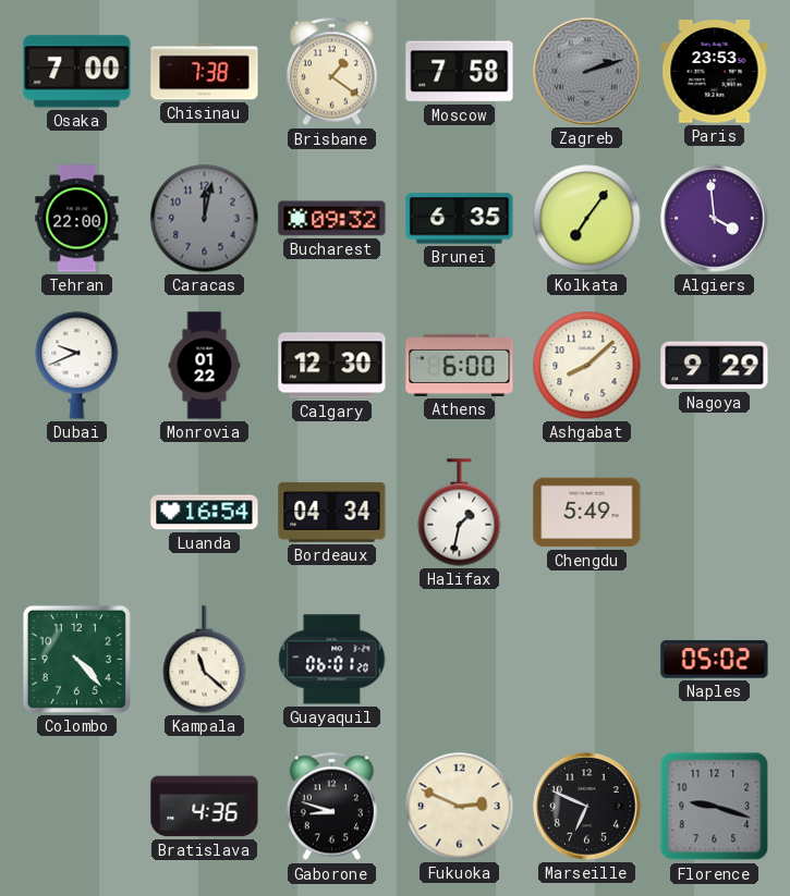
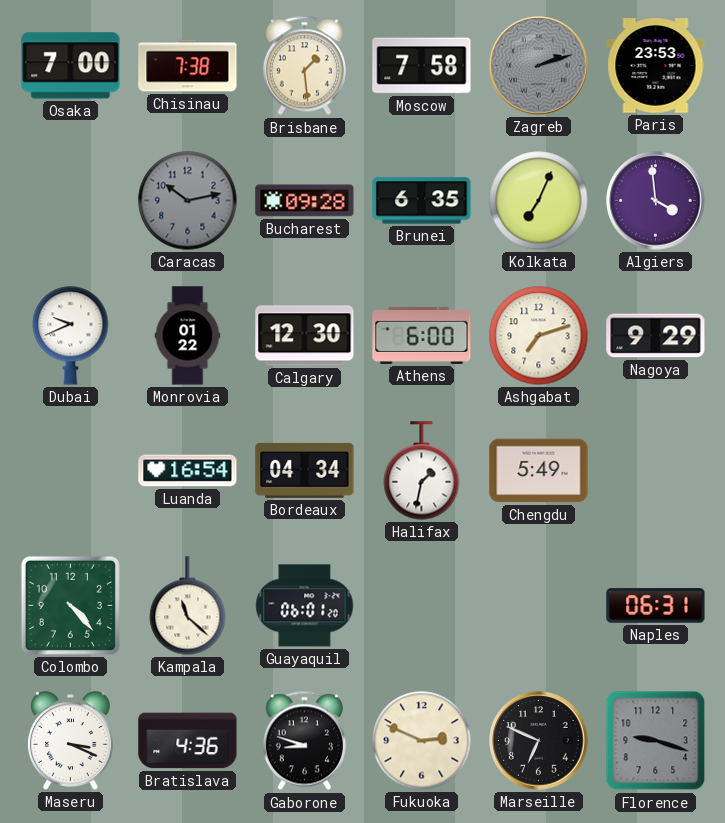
Brisbane: 1:21 -> 1:29
Tehran: 22:00 -> none
Caracas: 12:02 -> 10:13
Bucharest: 09:32 -> 09:28
Kolkata: 7:06 -> 7:04
Ashgabat: 8:08 -> 7:12
Naples: 05:02 -> 06:31
Maseru: none -> 3:19
